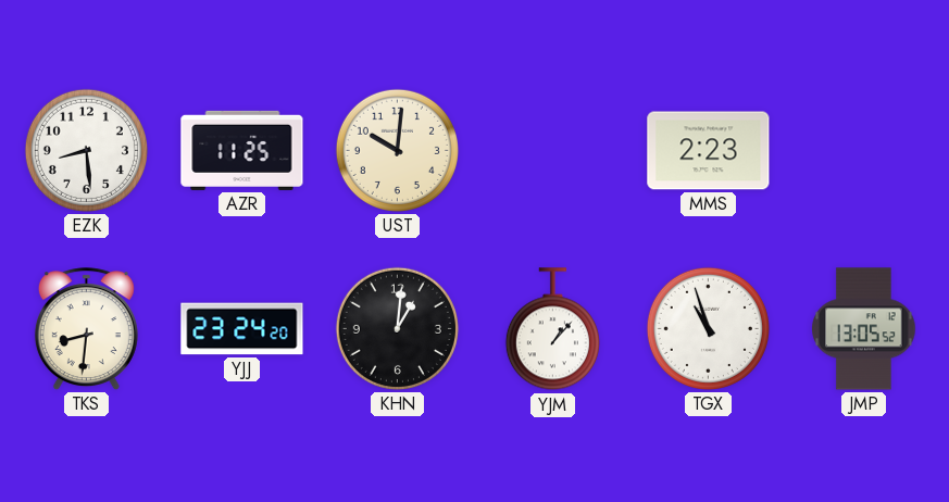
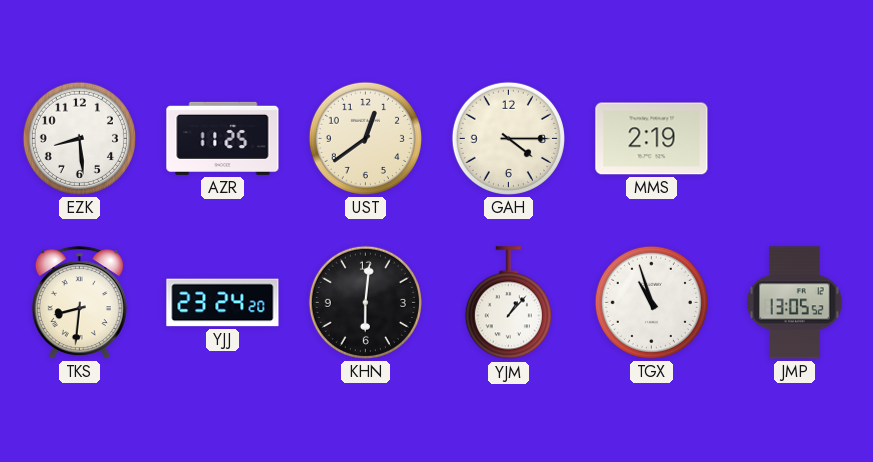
UST: 10:01 -> 12:39
GAH: none -> 4:15
MMS: 2:23 -> 2:19
KHN: 1:01 -> 6:01
